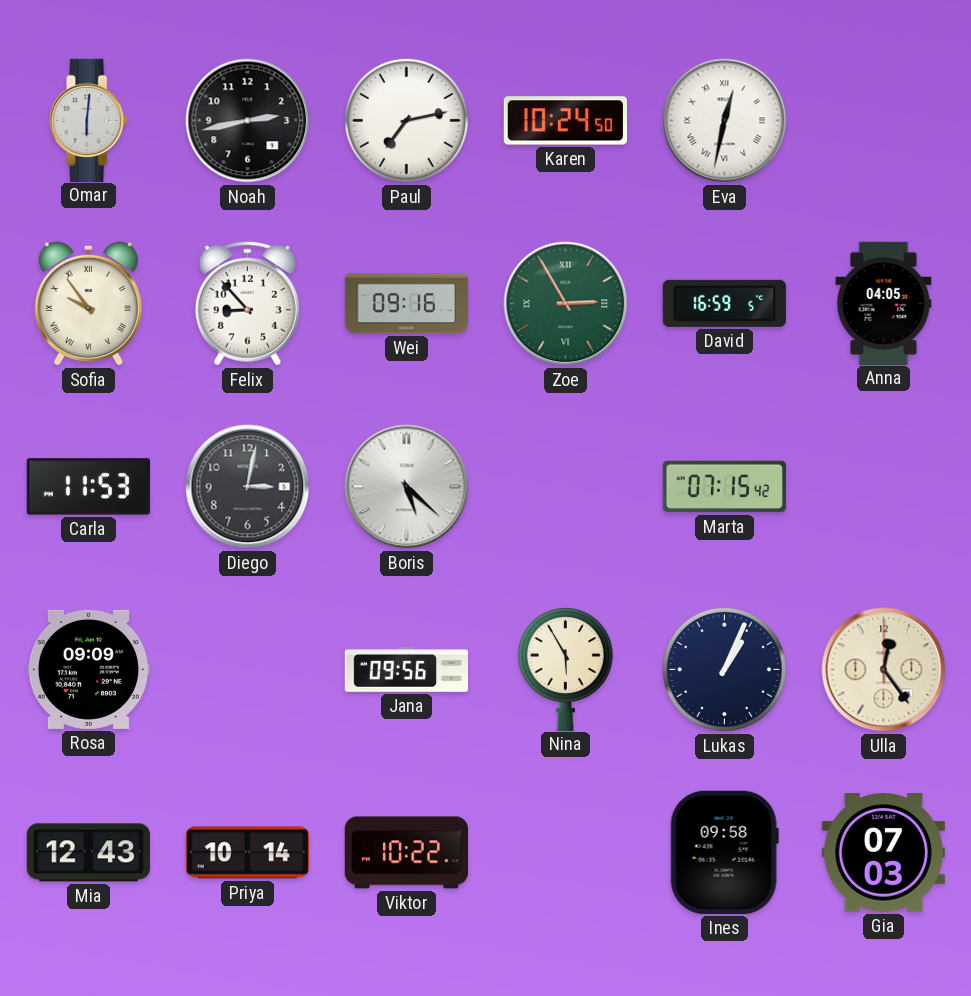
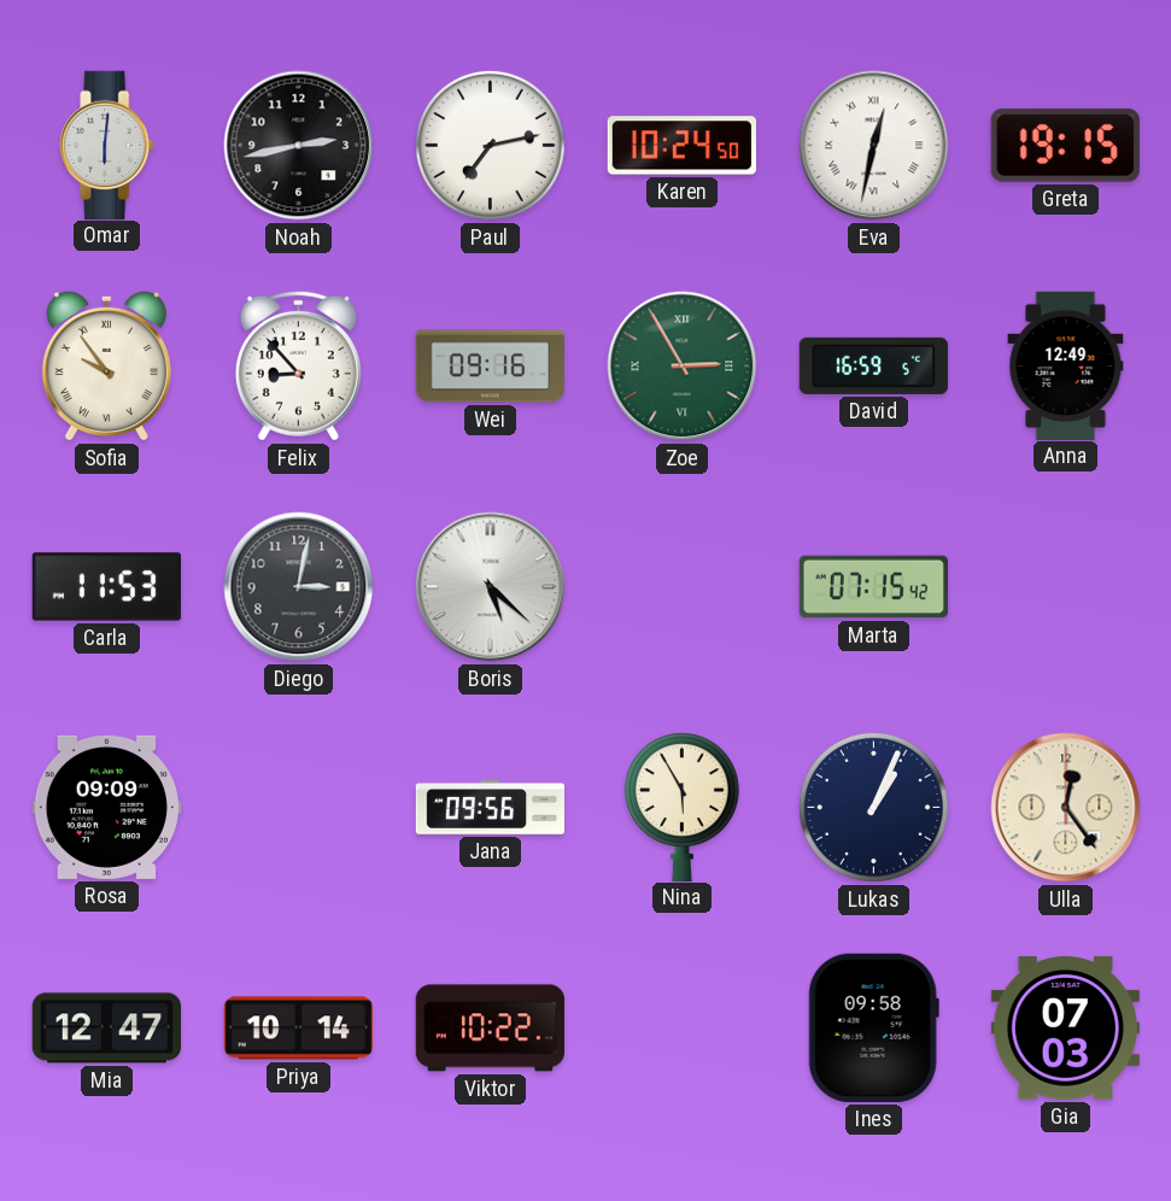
Greta: none -> 19:15
Anna: 04:05 -> 12:49
Mia: 12:43 -> 12:47
